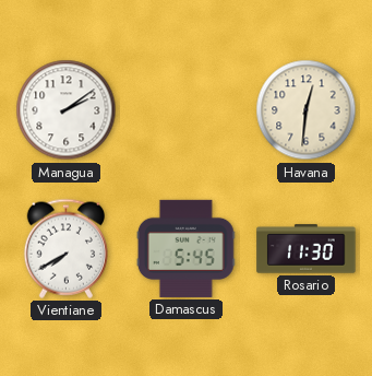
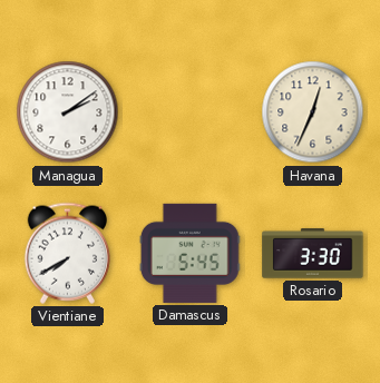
Havana: 12:31 -> 12:34
Rosario: 11:30 -> 3:30
